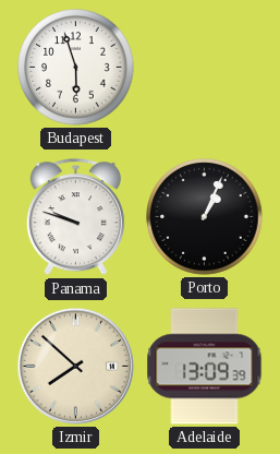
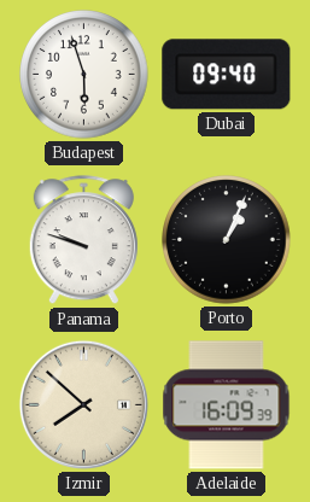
Dubai: none -> 09:40
Adelaide: 13:09 -> 16:09
